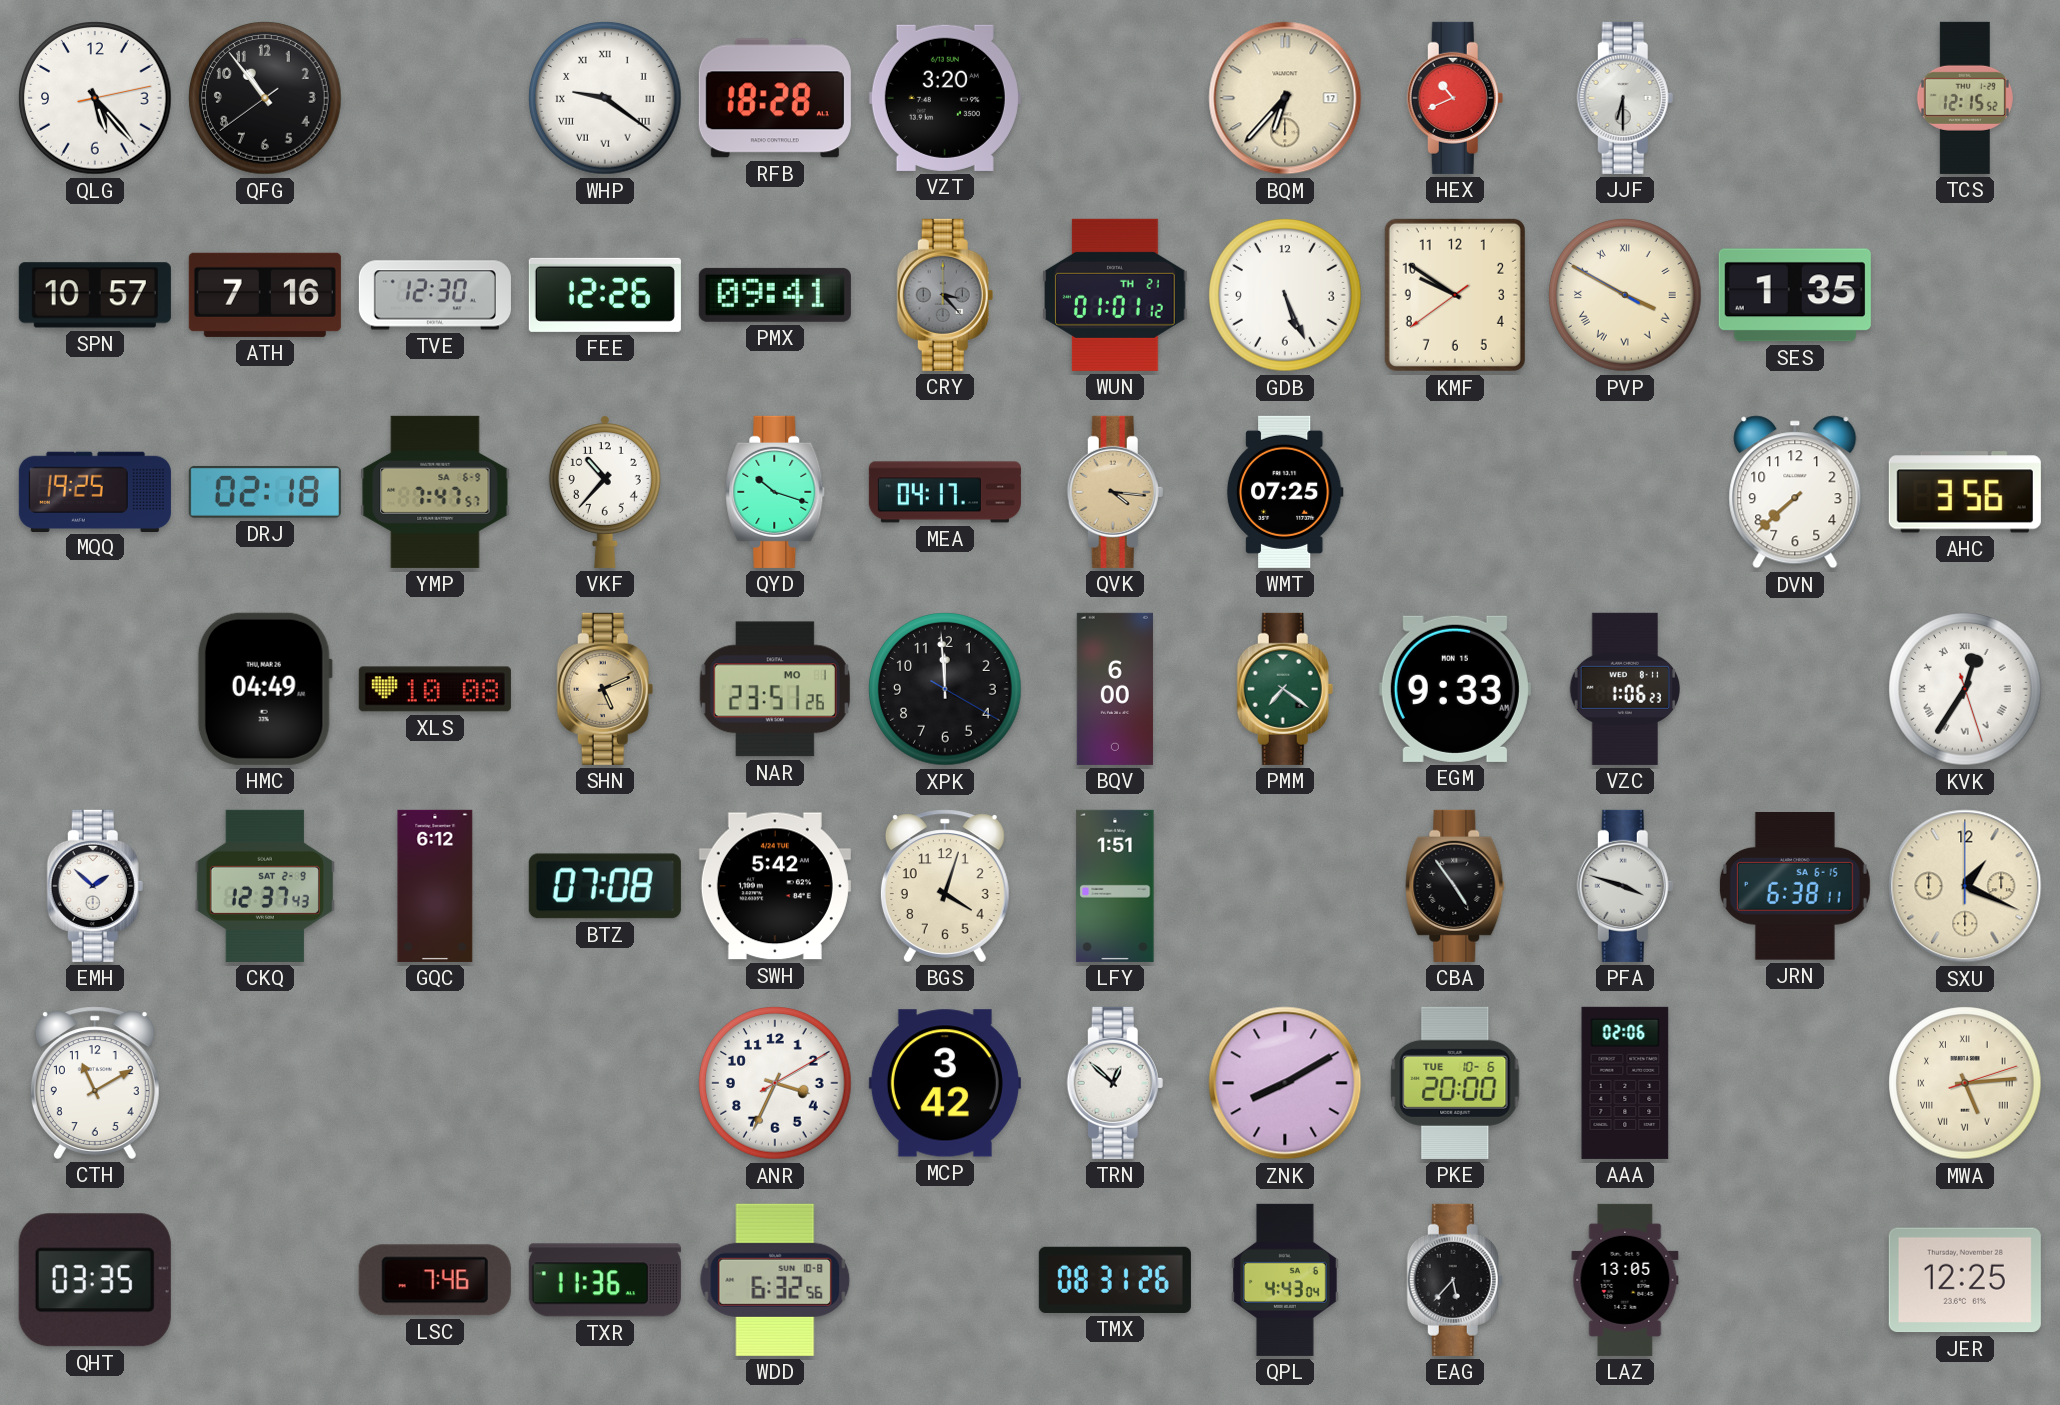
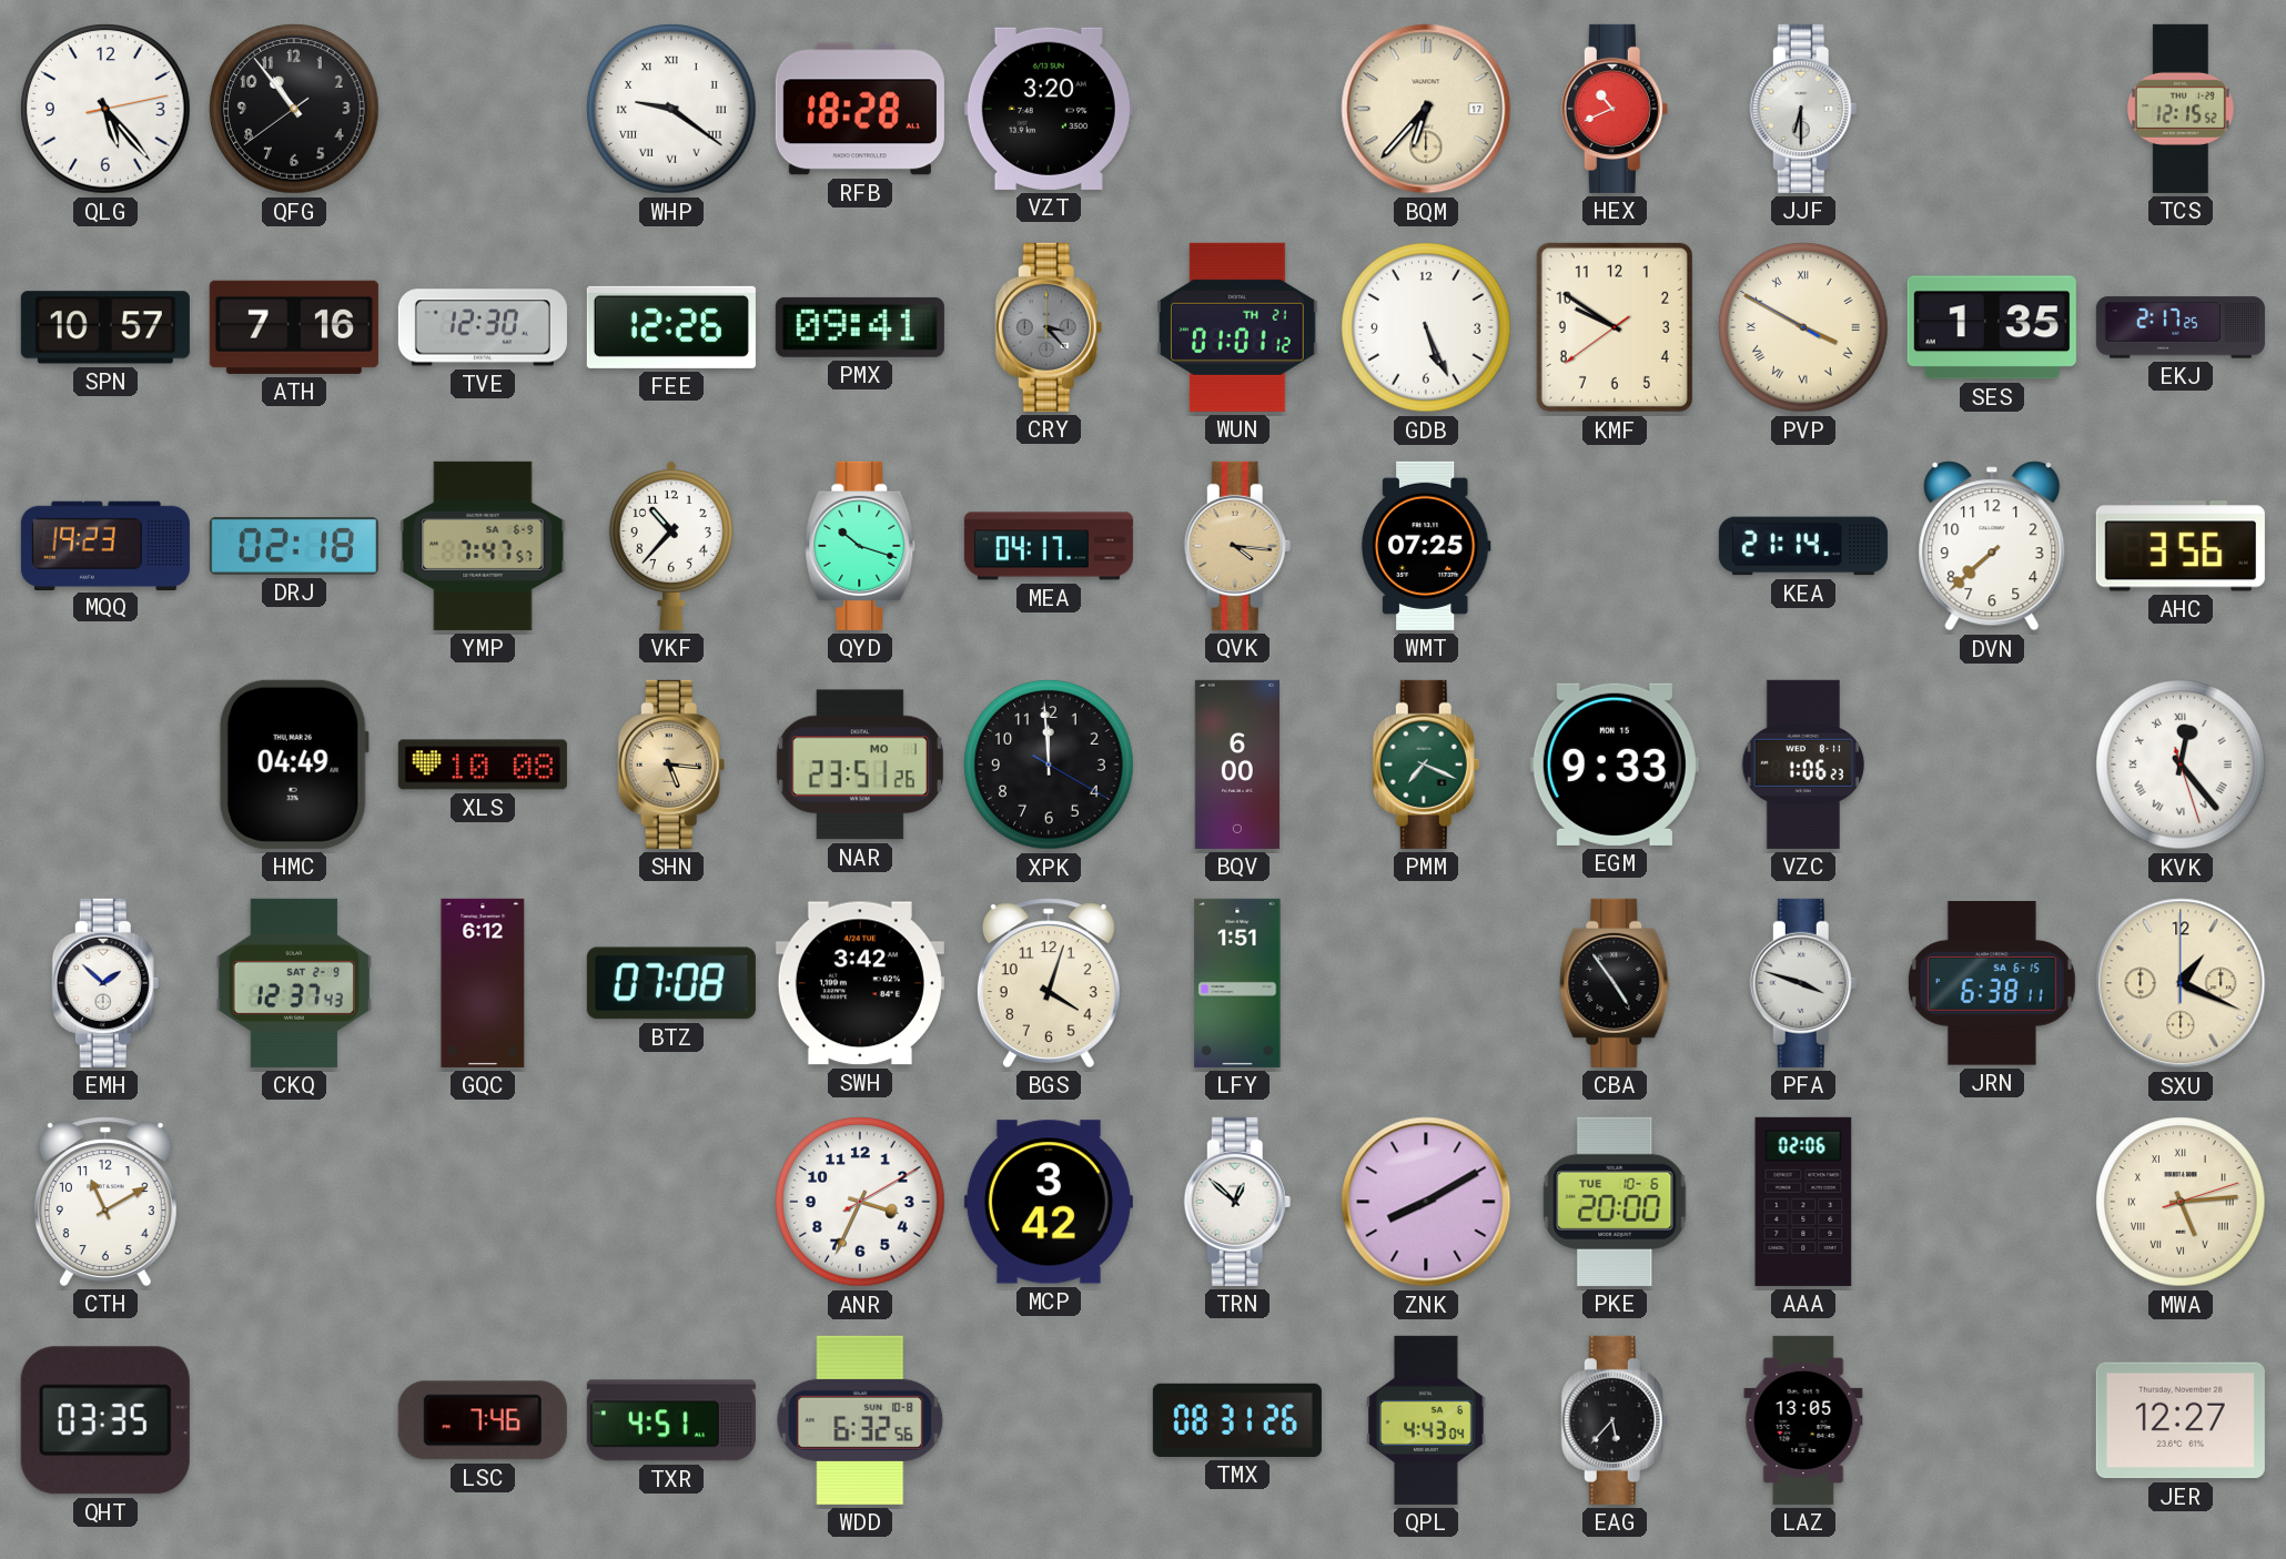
EKJ: none -> 2:17
MQQ: 19:25 -> 19:23
KEA: none -> 21:14
SHN: 5:11 -> 5:16
PMM: 7:21 -> 7:19
KVK: 12:35 -> 12:23
SWH: 5:42 -> 3:42
TXR: 11:36 -> 4:51
JER: 12:25 -> 12:27
